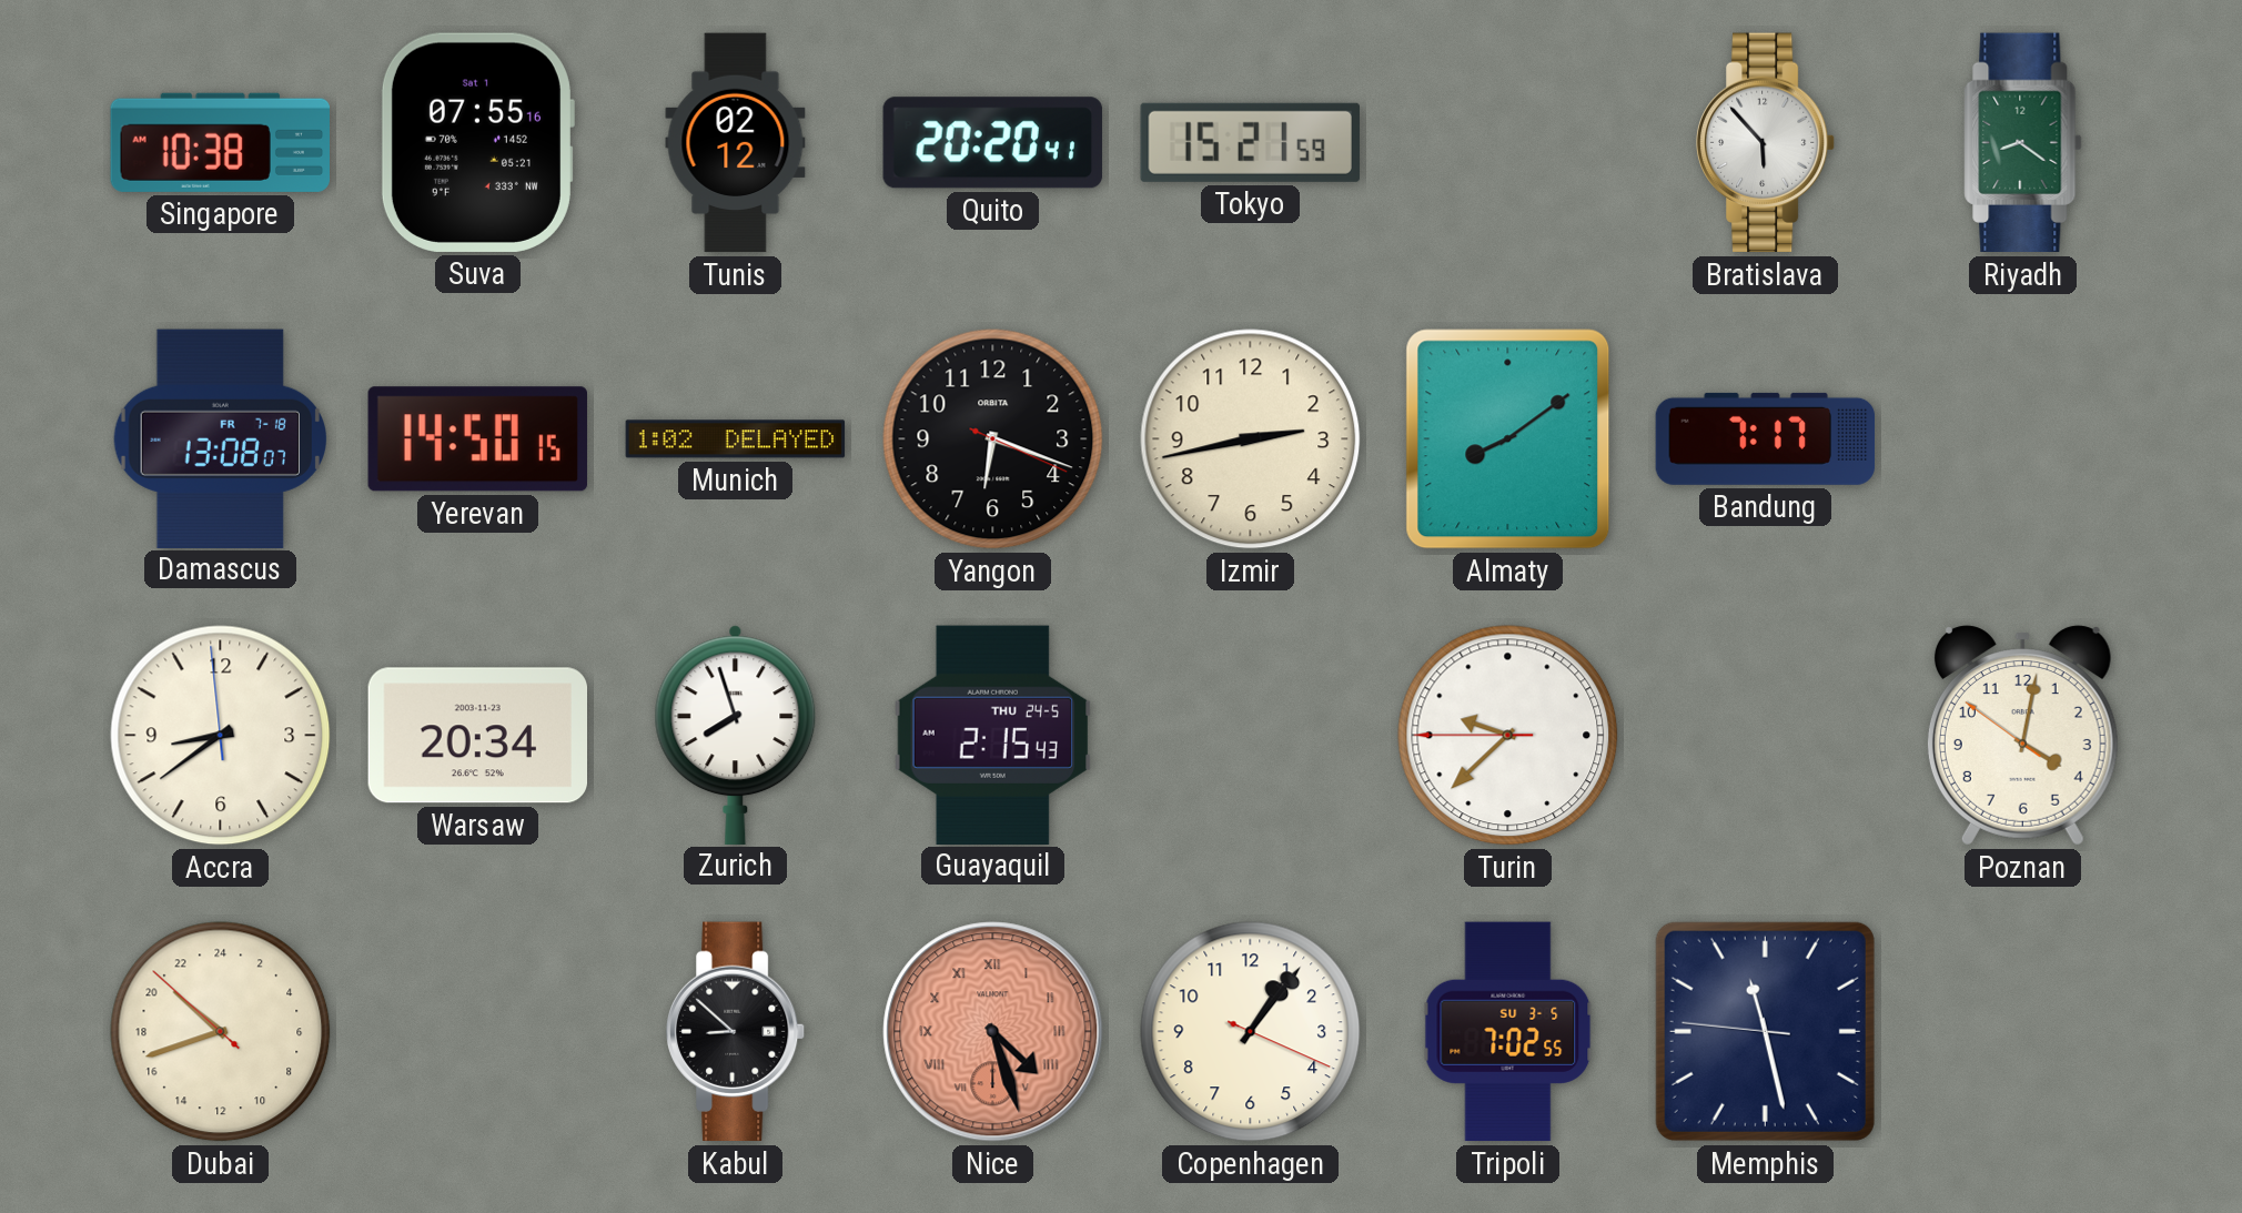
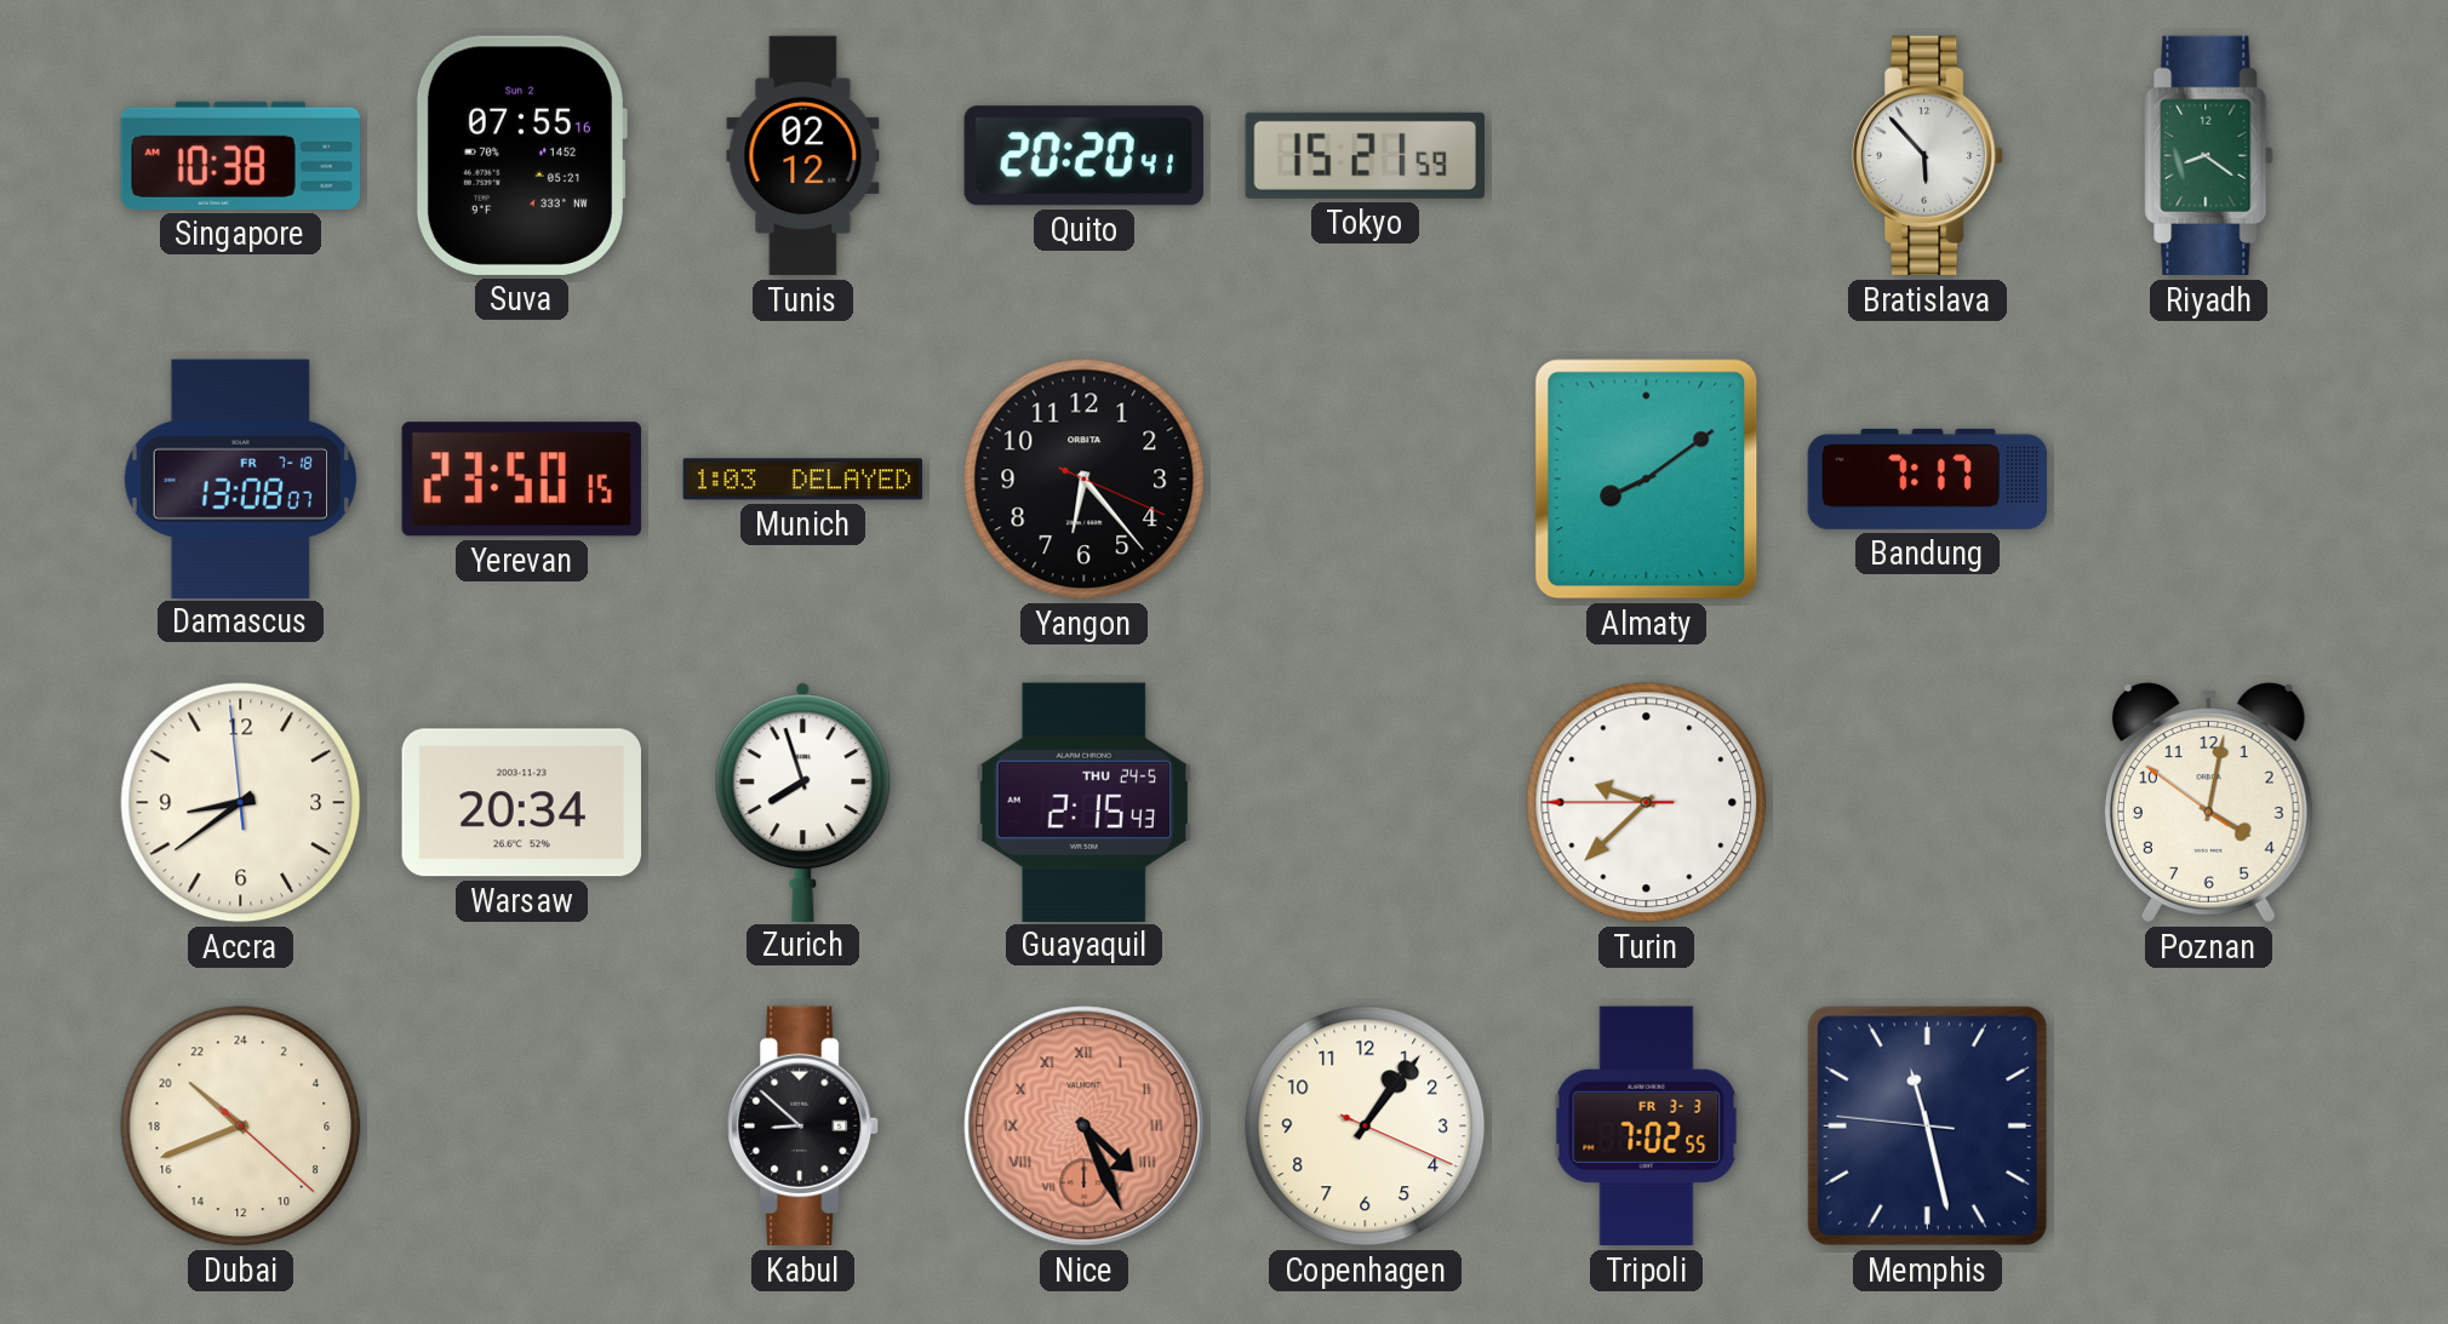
Suva date: Sat 1 -> Sun 2
Yerevan: 14:50 -> 23:50
Munich: 1:02 -> 1:03
Yangon: 6:18 -> 6:23
Izmir: 2:43 -> none
Dubai: 20:41:52 -> 20:41:22
Nice: 4:27 -> 4:26
Tripoli date: SU 3-5 -> FR 3-3
